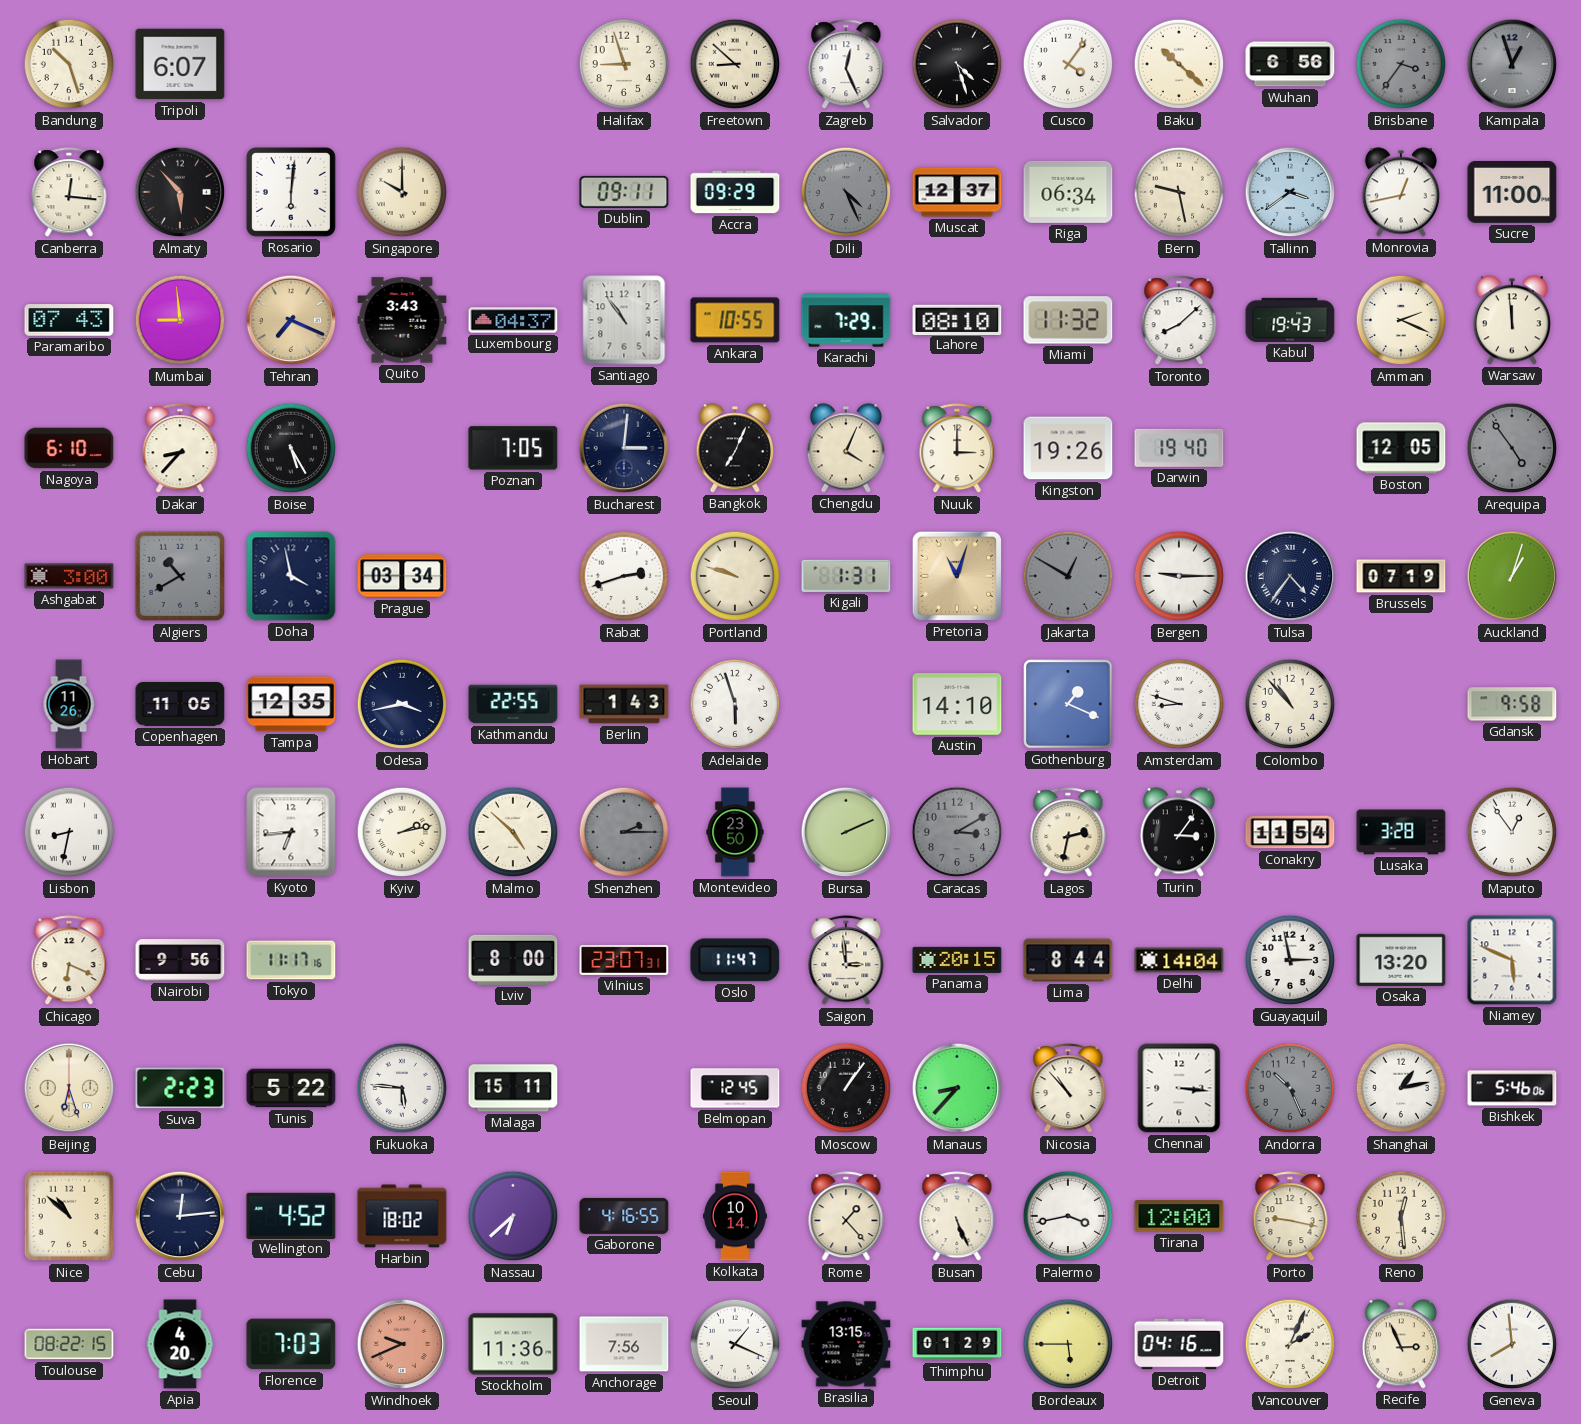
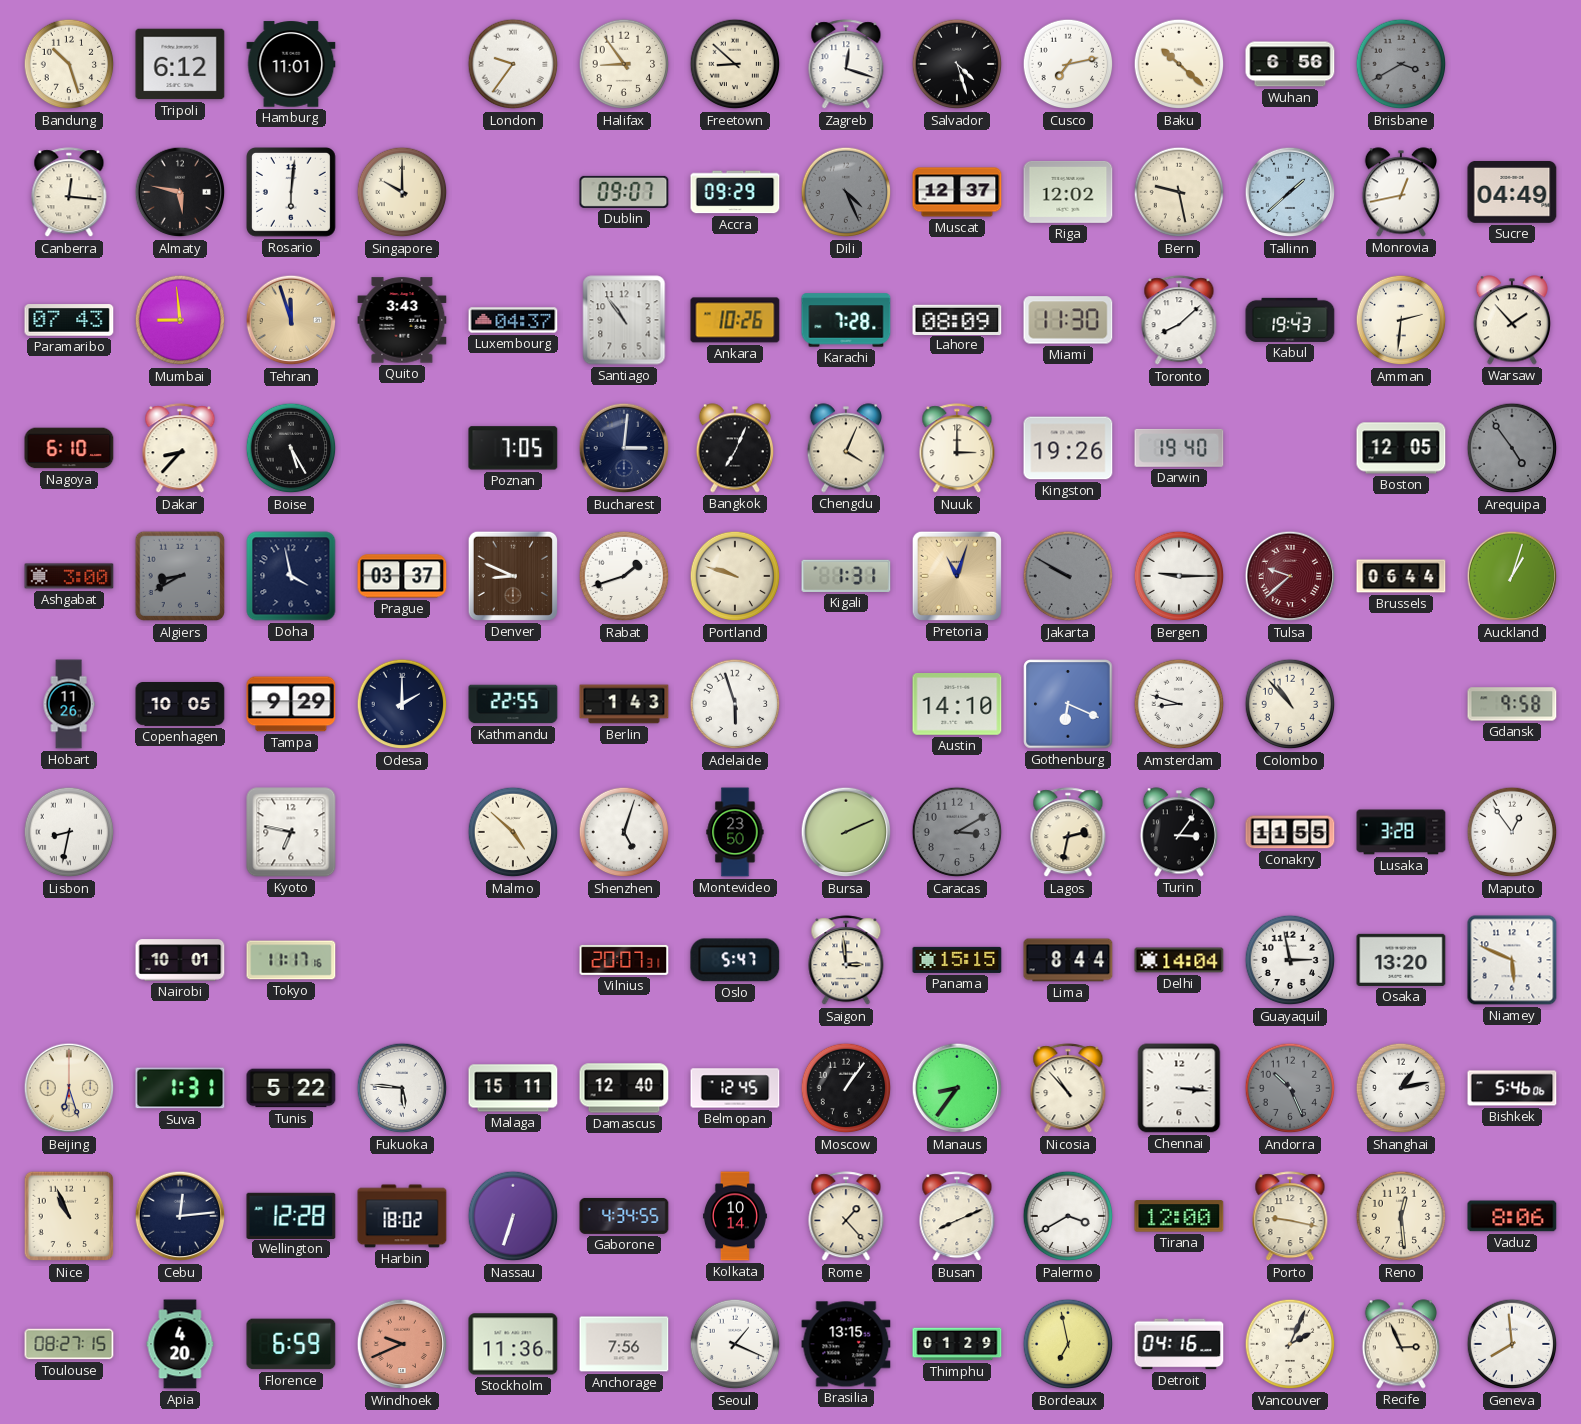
Tripoli: 6:07 -> 6:12
Hamburg: none -> 11:01
London: none -> 9:36
Halifax: 8:57 -> 8:54
Zagreb: 12:26 -> 12:18
Cusco: 4:06 -> 7:13
Brisbane: 3:36 -> 3:40
Kampala: 12:57 -> none
Almaty: 5:53 -> 5:47
Dublin: 09:11 -> 09:07
Riga: 06:34 -> 12:02
Tallinn: 3:39 -> 1:38
Sucre: 11:00 -> 04:49
Tehran: 7:19 -> 11:57
Ankara: 10:55 -> 10:26
Karachi: 7:29 -> 7:28
Lahore: 08:10 -> 08:09
Miami: 11:32 -> 11:30
Amman: 2:19 -> 2:31
Warsaw: 11:59 -> 1:53
Algiers: 10:40 -> 8:40
Prague: 03:34 -> 03:37
Denver: none -> 8:49
Rabat: 2:42 -> 1:42
Jakarta: 12:50 -> 9:50
Tulsa: 4:36 -> 9:38
Tulsa dial: navy -> burgundy
Brussels: 07:19 -> 06:44
Copenhagen: 11:05 -> 10:05
Tampa: 12:35 -> 9:29
Odesa: 3:43 -> 2:00
Gothenburg: 1:19 -> 6:19
Kyoto: 6:44 -> 6:47
Kyiv: 2:13 -> none
Shenzhen: 2:15 -> 5:03
Shenzhen dial: grey -> white
Conakry: 11:54 -> 11:55
Chicago: 6:19 -> none
Nairobi: 9:56 -> 10:01
Lviv: 8:00 -> none
Vilnius: 23:07 -> 20:07
Oslo: 11:47 -> 5:47
Panama: 20:15 -> 15:15
Suva: 2:23 -> 1:31
Damascus: none -> 12:40
Manaus: 8:37 -> 8:36
Nice: 10:52 -> 10:56
Wellington: 4:52 -> 12:28
Nassau: 6:38 -> 6:33
Gaborone: 4:16 -> 4:34
Busan: 5:26 -> 8:11
Palermo: 3:43 -> 3:40
Vaduz: none -> 8:06
Toulouse: 08:22 -> 08:27
Florence: 7:03 -> 6:59
Bordeaux: 5:45 -> 6:58
